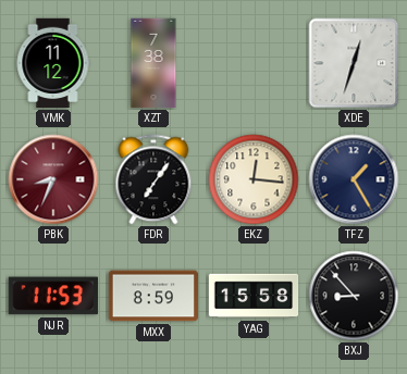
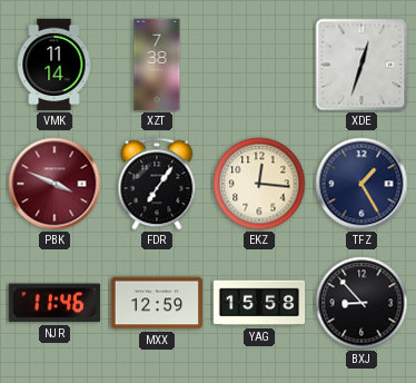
VMK: 11:12 -> 11:14
PBK: 8:34 -> 3:49
NJR: 11:53 -> 11:46
MXX: 8:59 -> 12:59
